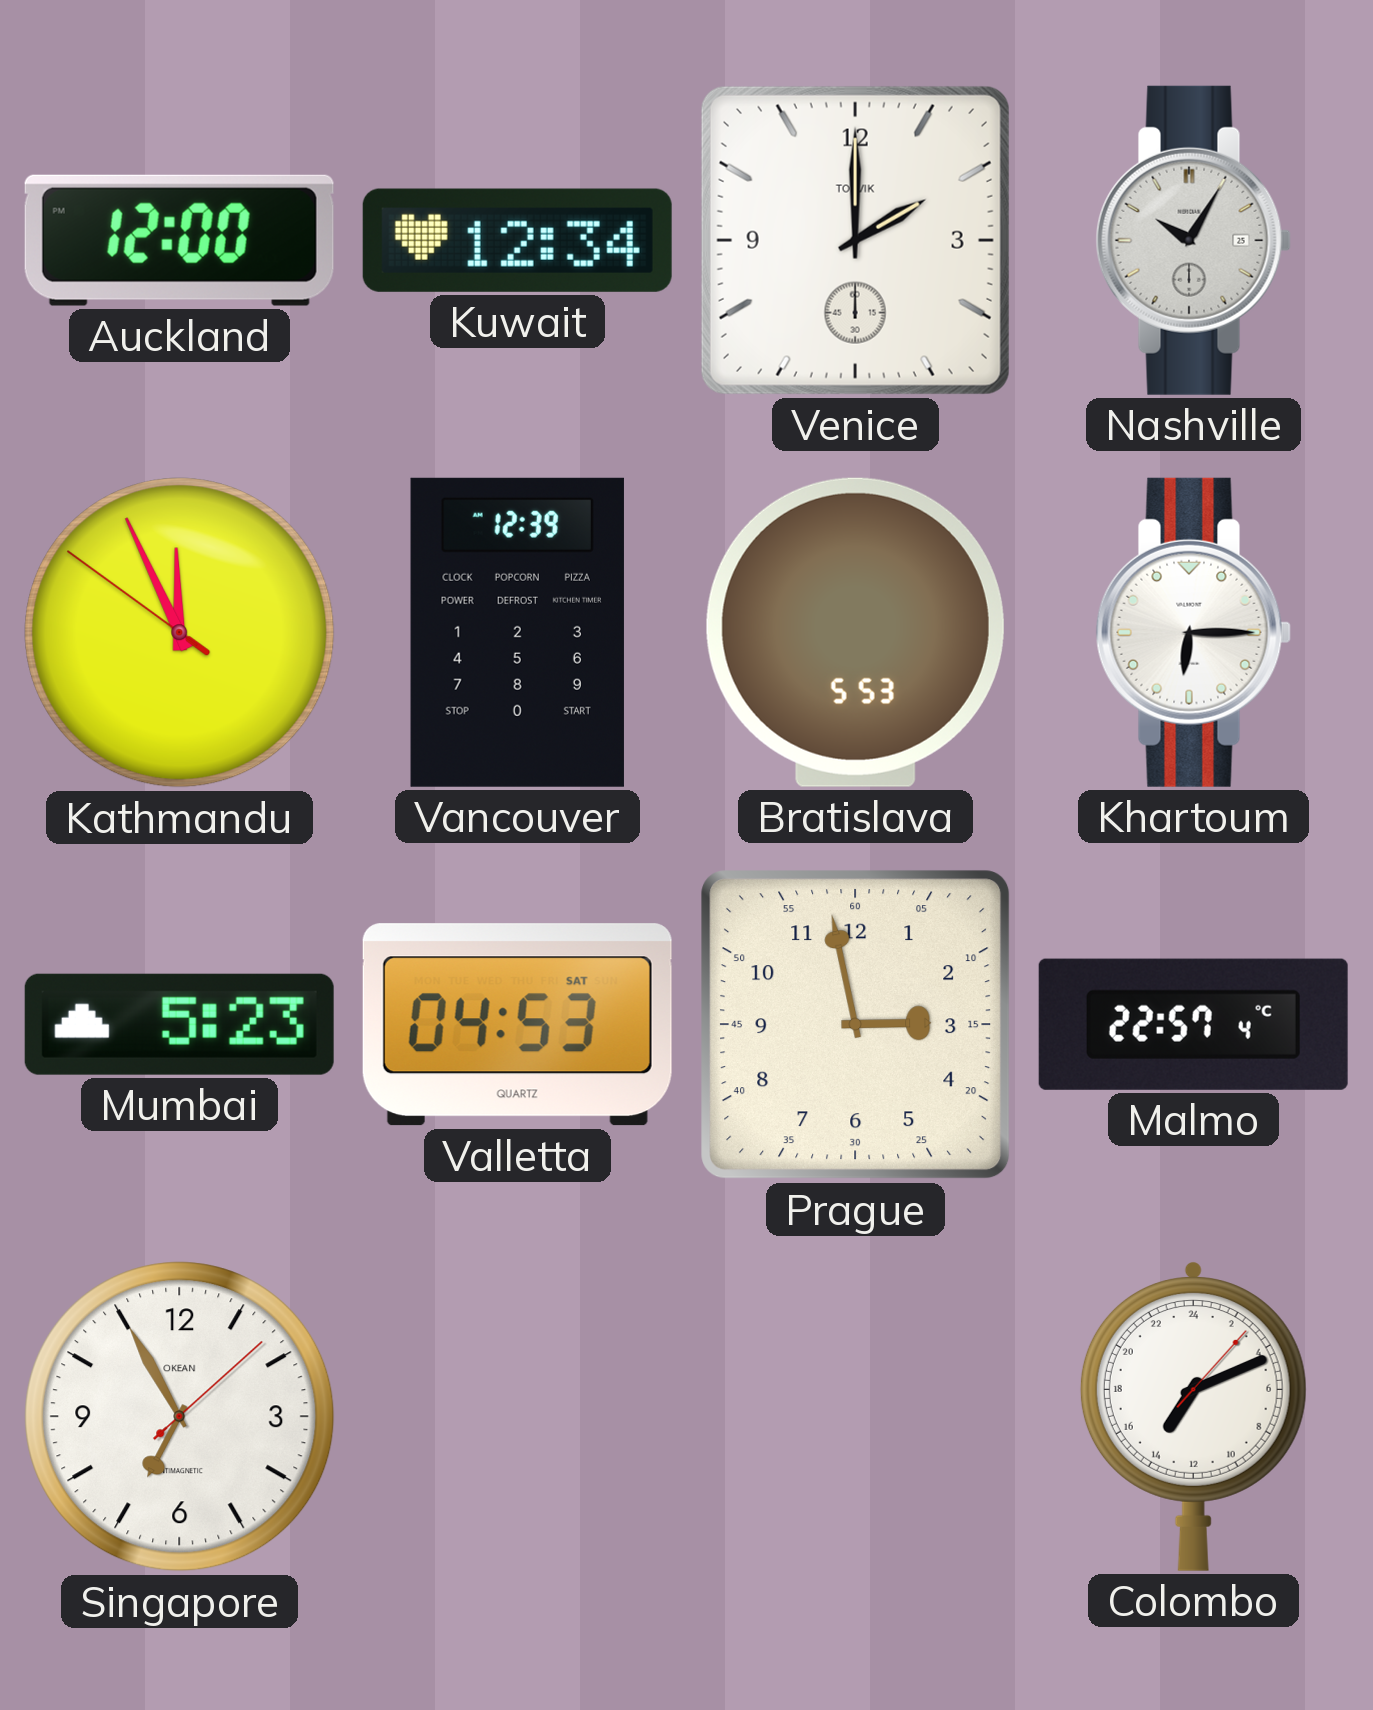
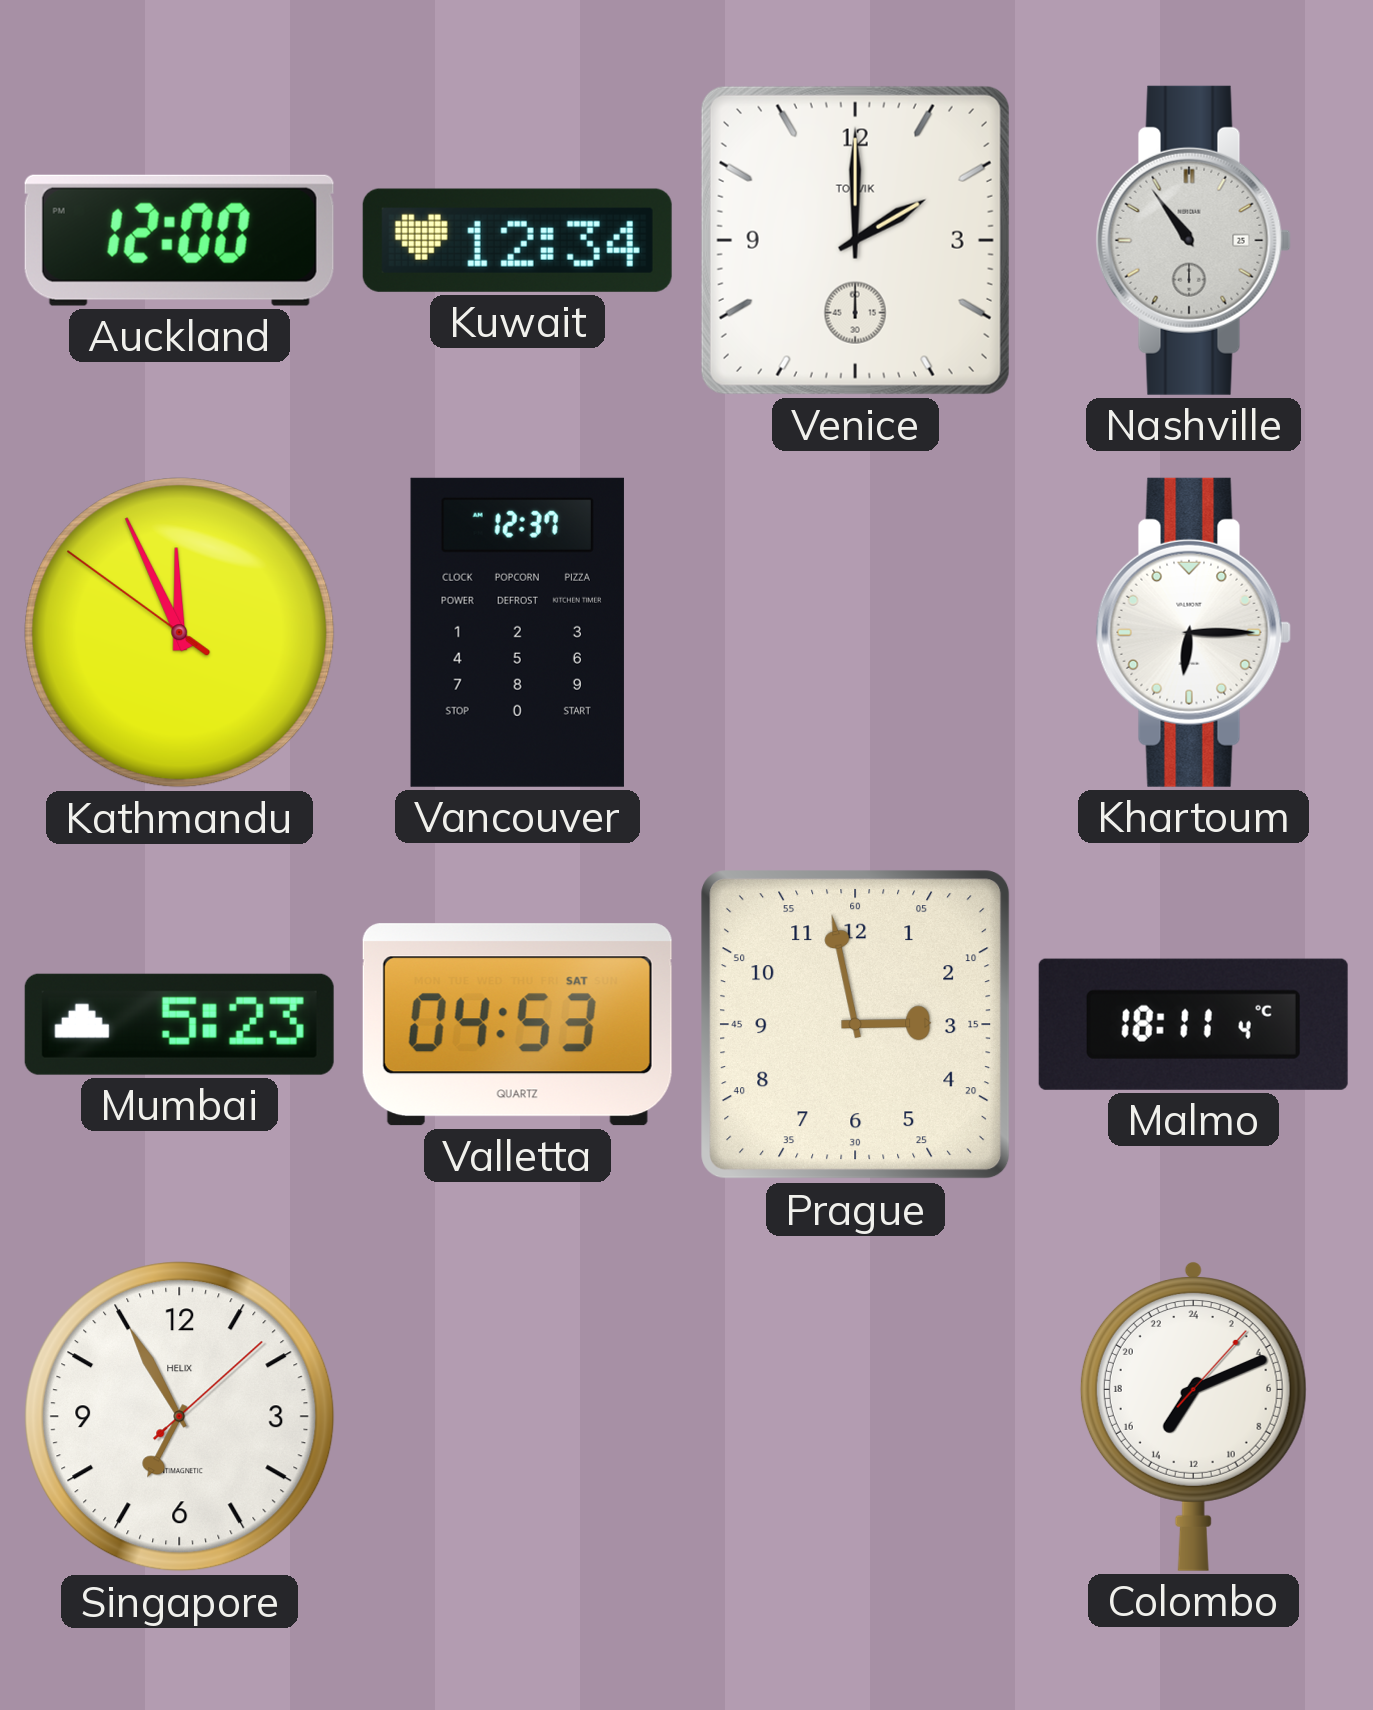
Nashville: 10:05 -> 10:54
Vancouver: 12:39 -> 12:37
Bratislava: 5:53 -> none
Malmo: 22:57 -> 18:11
Singapore brand: OKEAN -> HELIX
